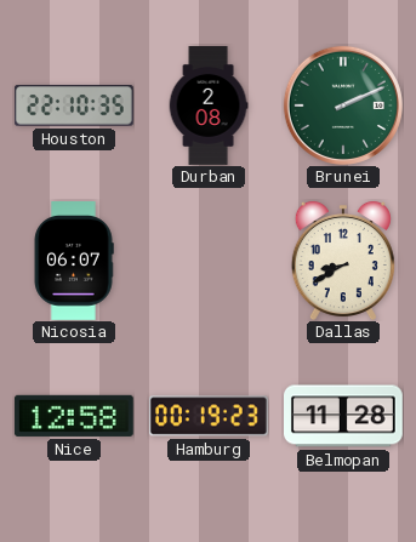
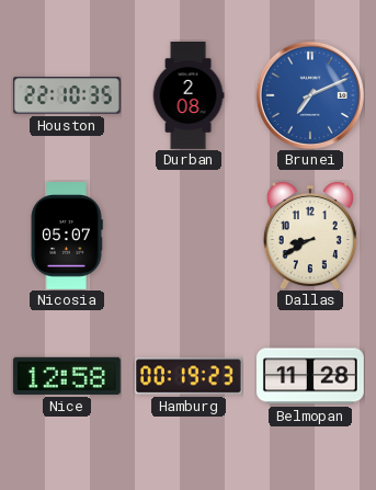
Brunei: 2:11 -> 7:11
Brunei dial: green -> blue
Nicosia: 06:07 -> 05:07
